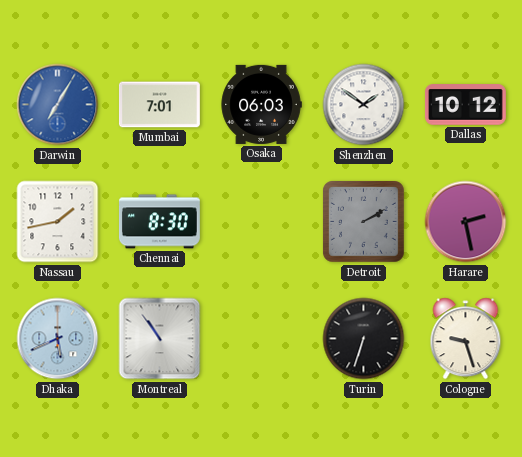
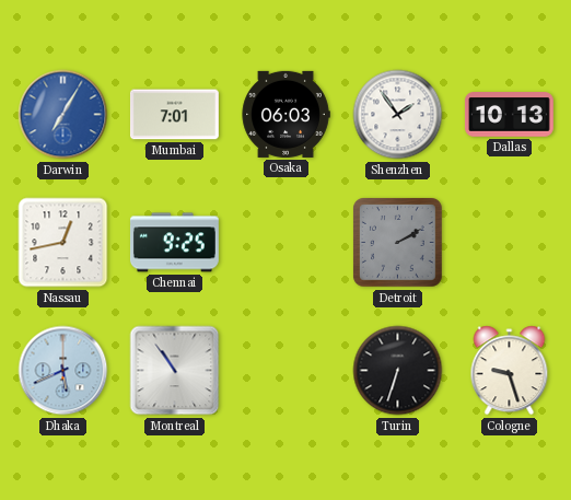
Shenzhen: 1:51 -> 1:54
Dallas: 10:12 -> 10:13
Nassau: 1:43 -> 12:43
Chennai: 8:30 -> 9:25
Harare: 2:28 -> none
